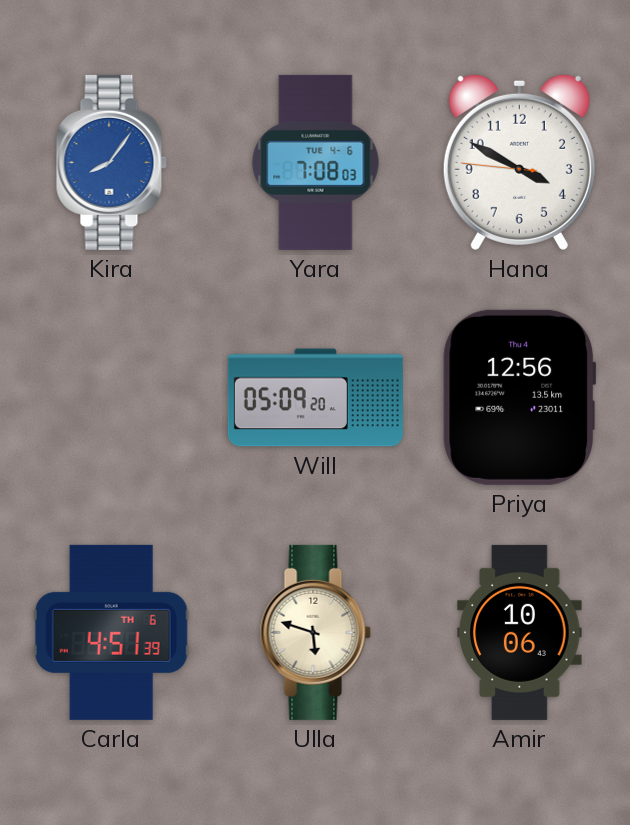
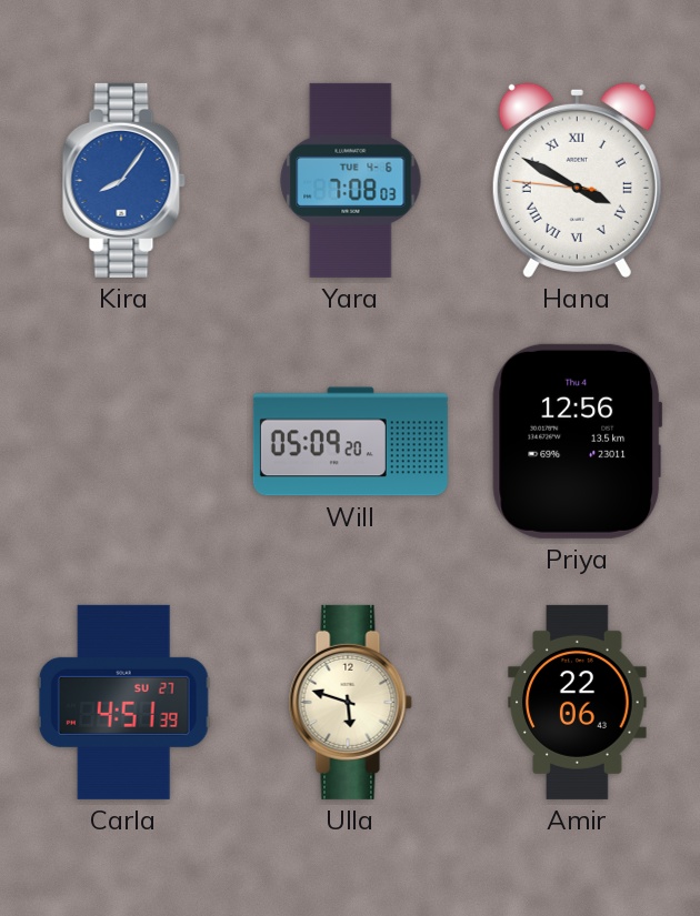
Hana numerals: Arabic -> Roman
Carla date: TH 6 -> SU 27
Amir: 10:06 -> 22:06
